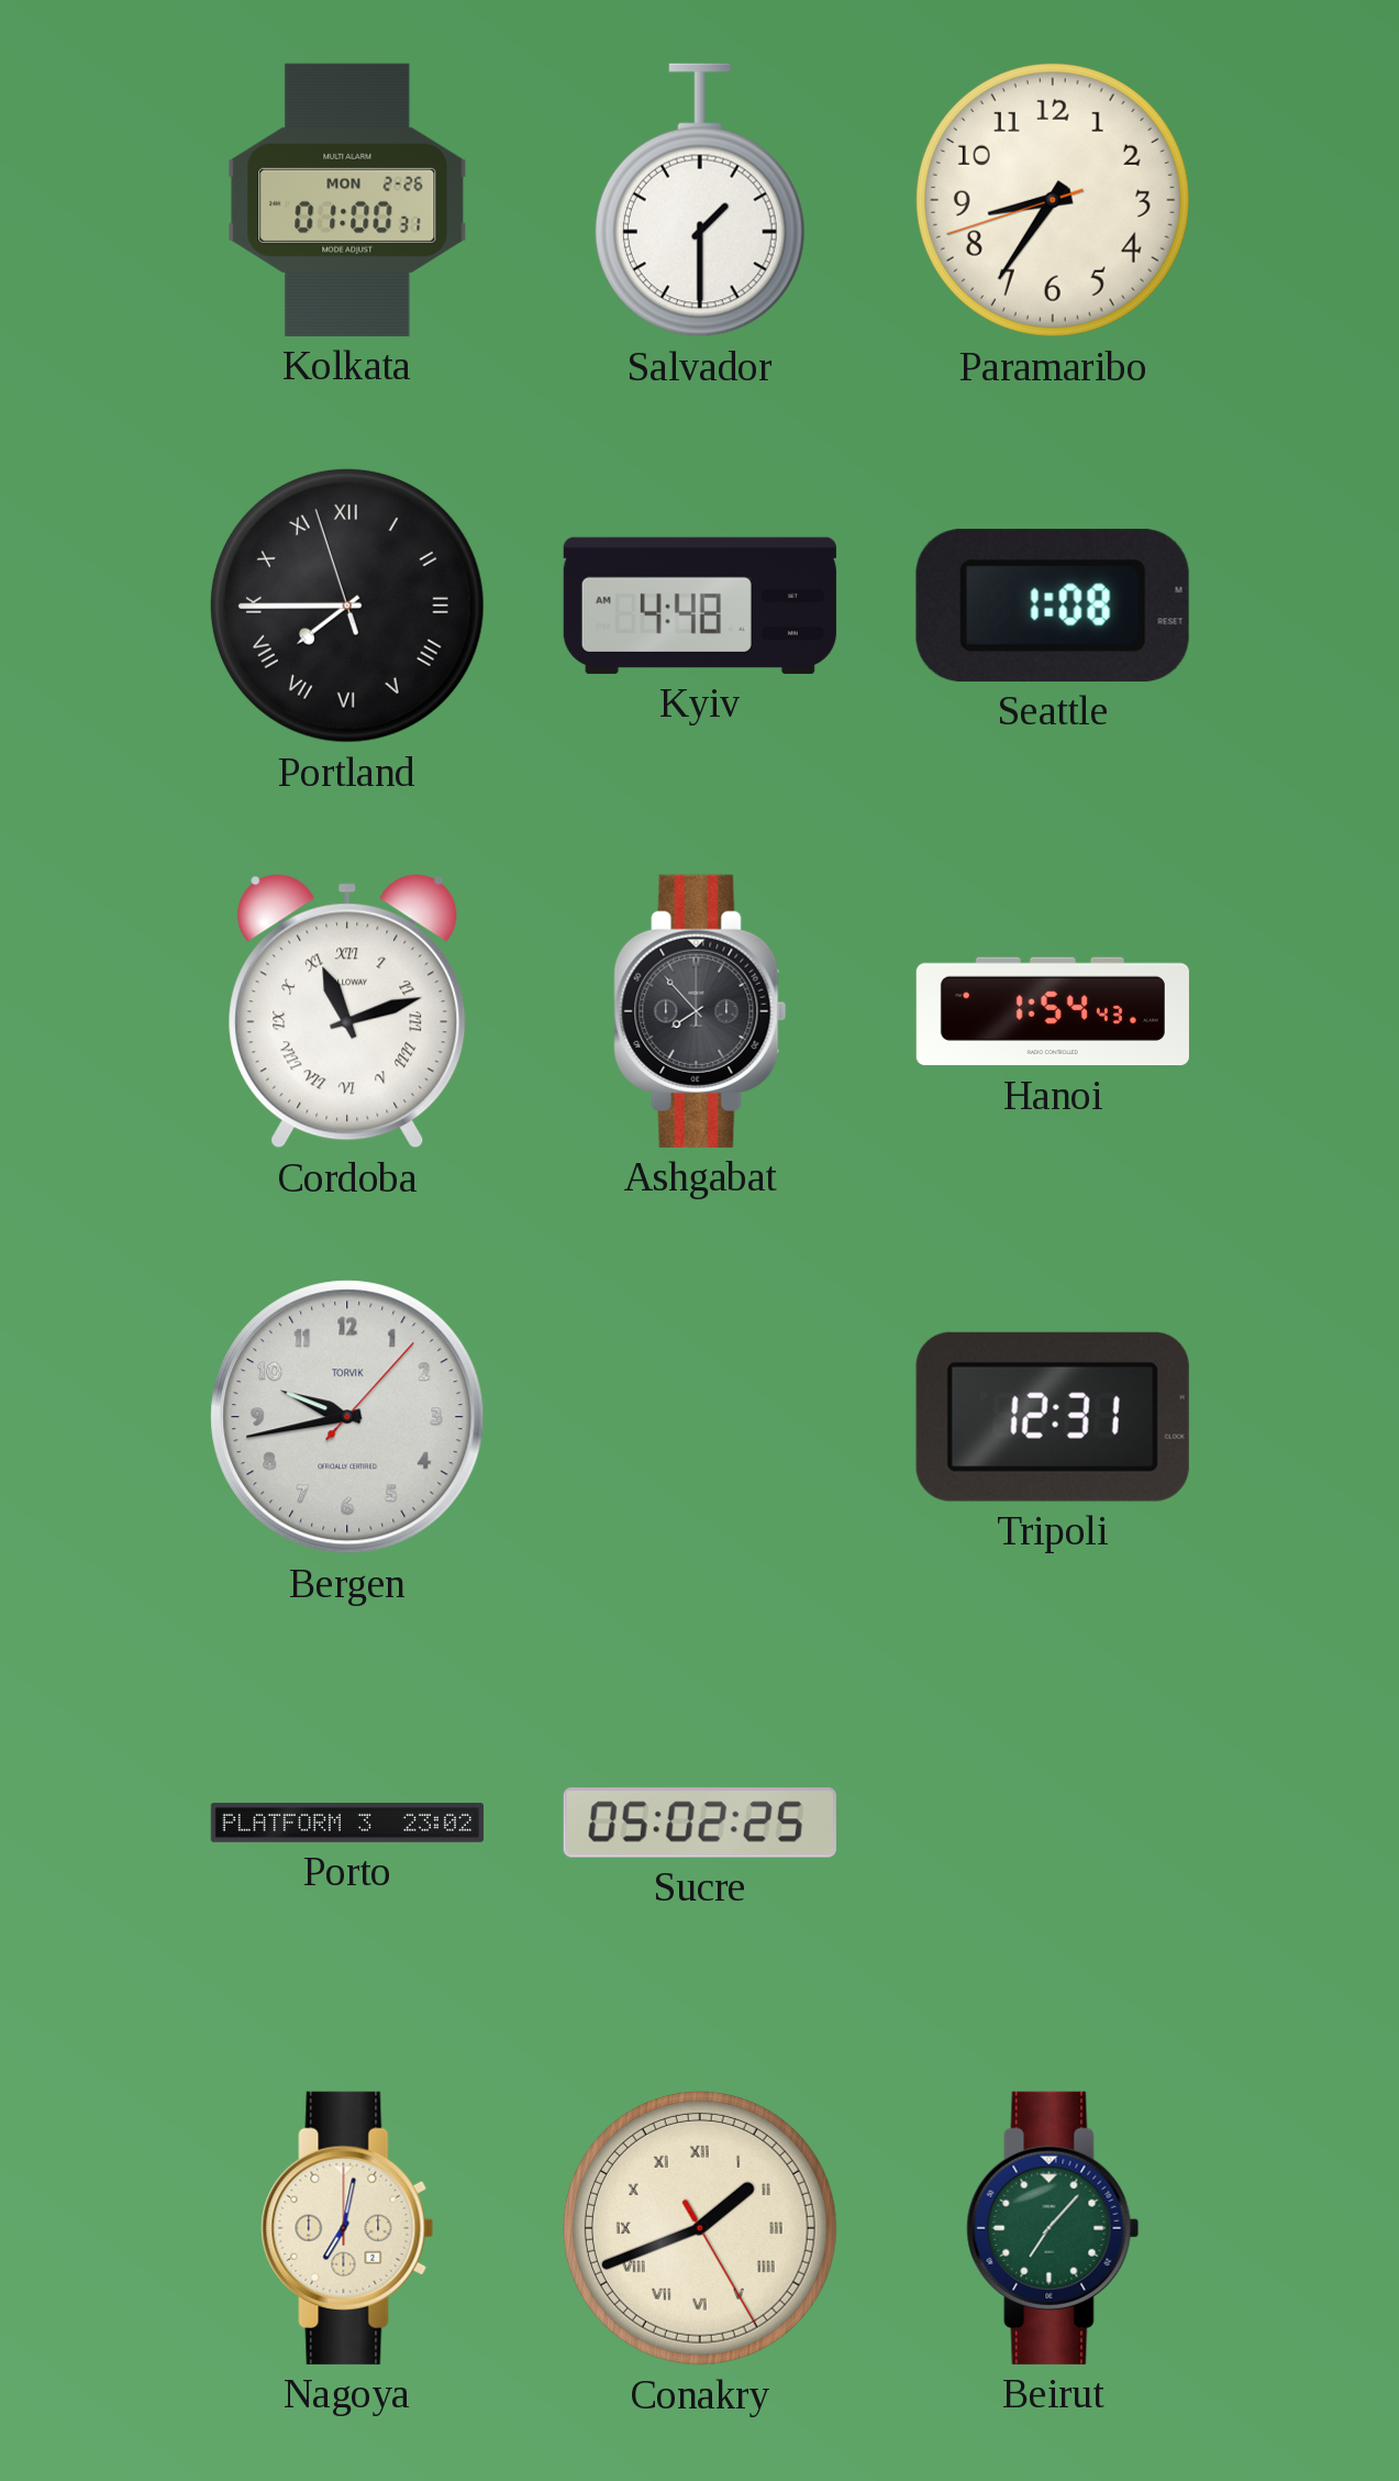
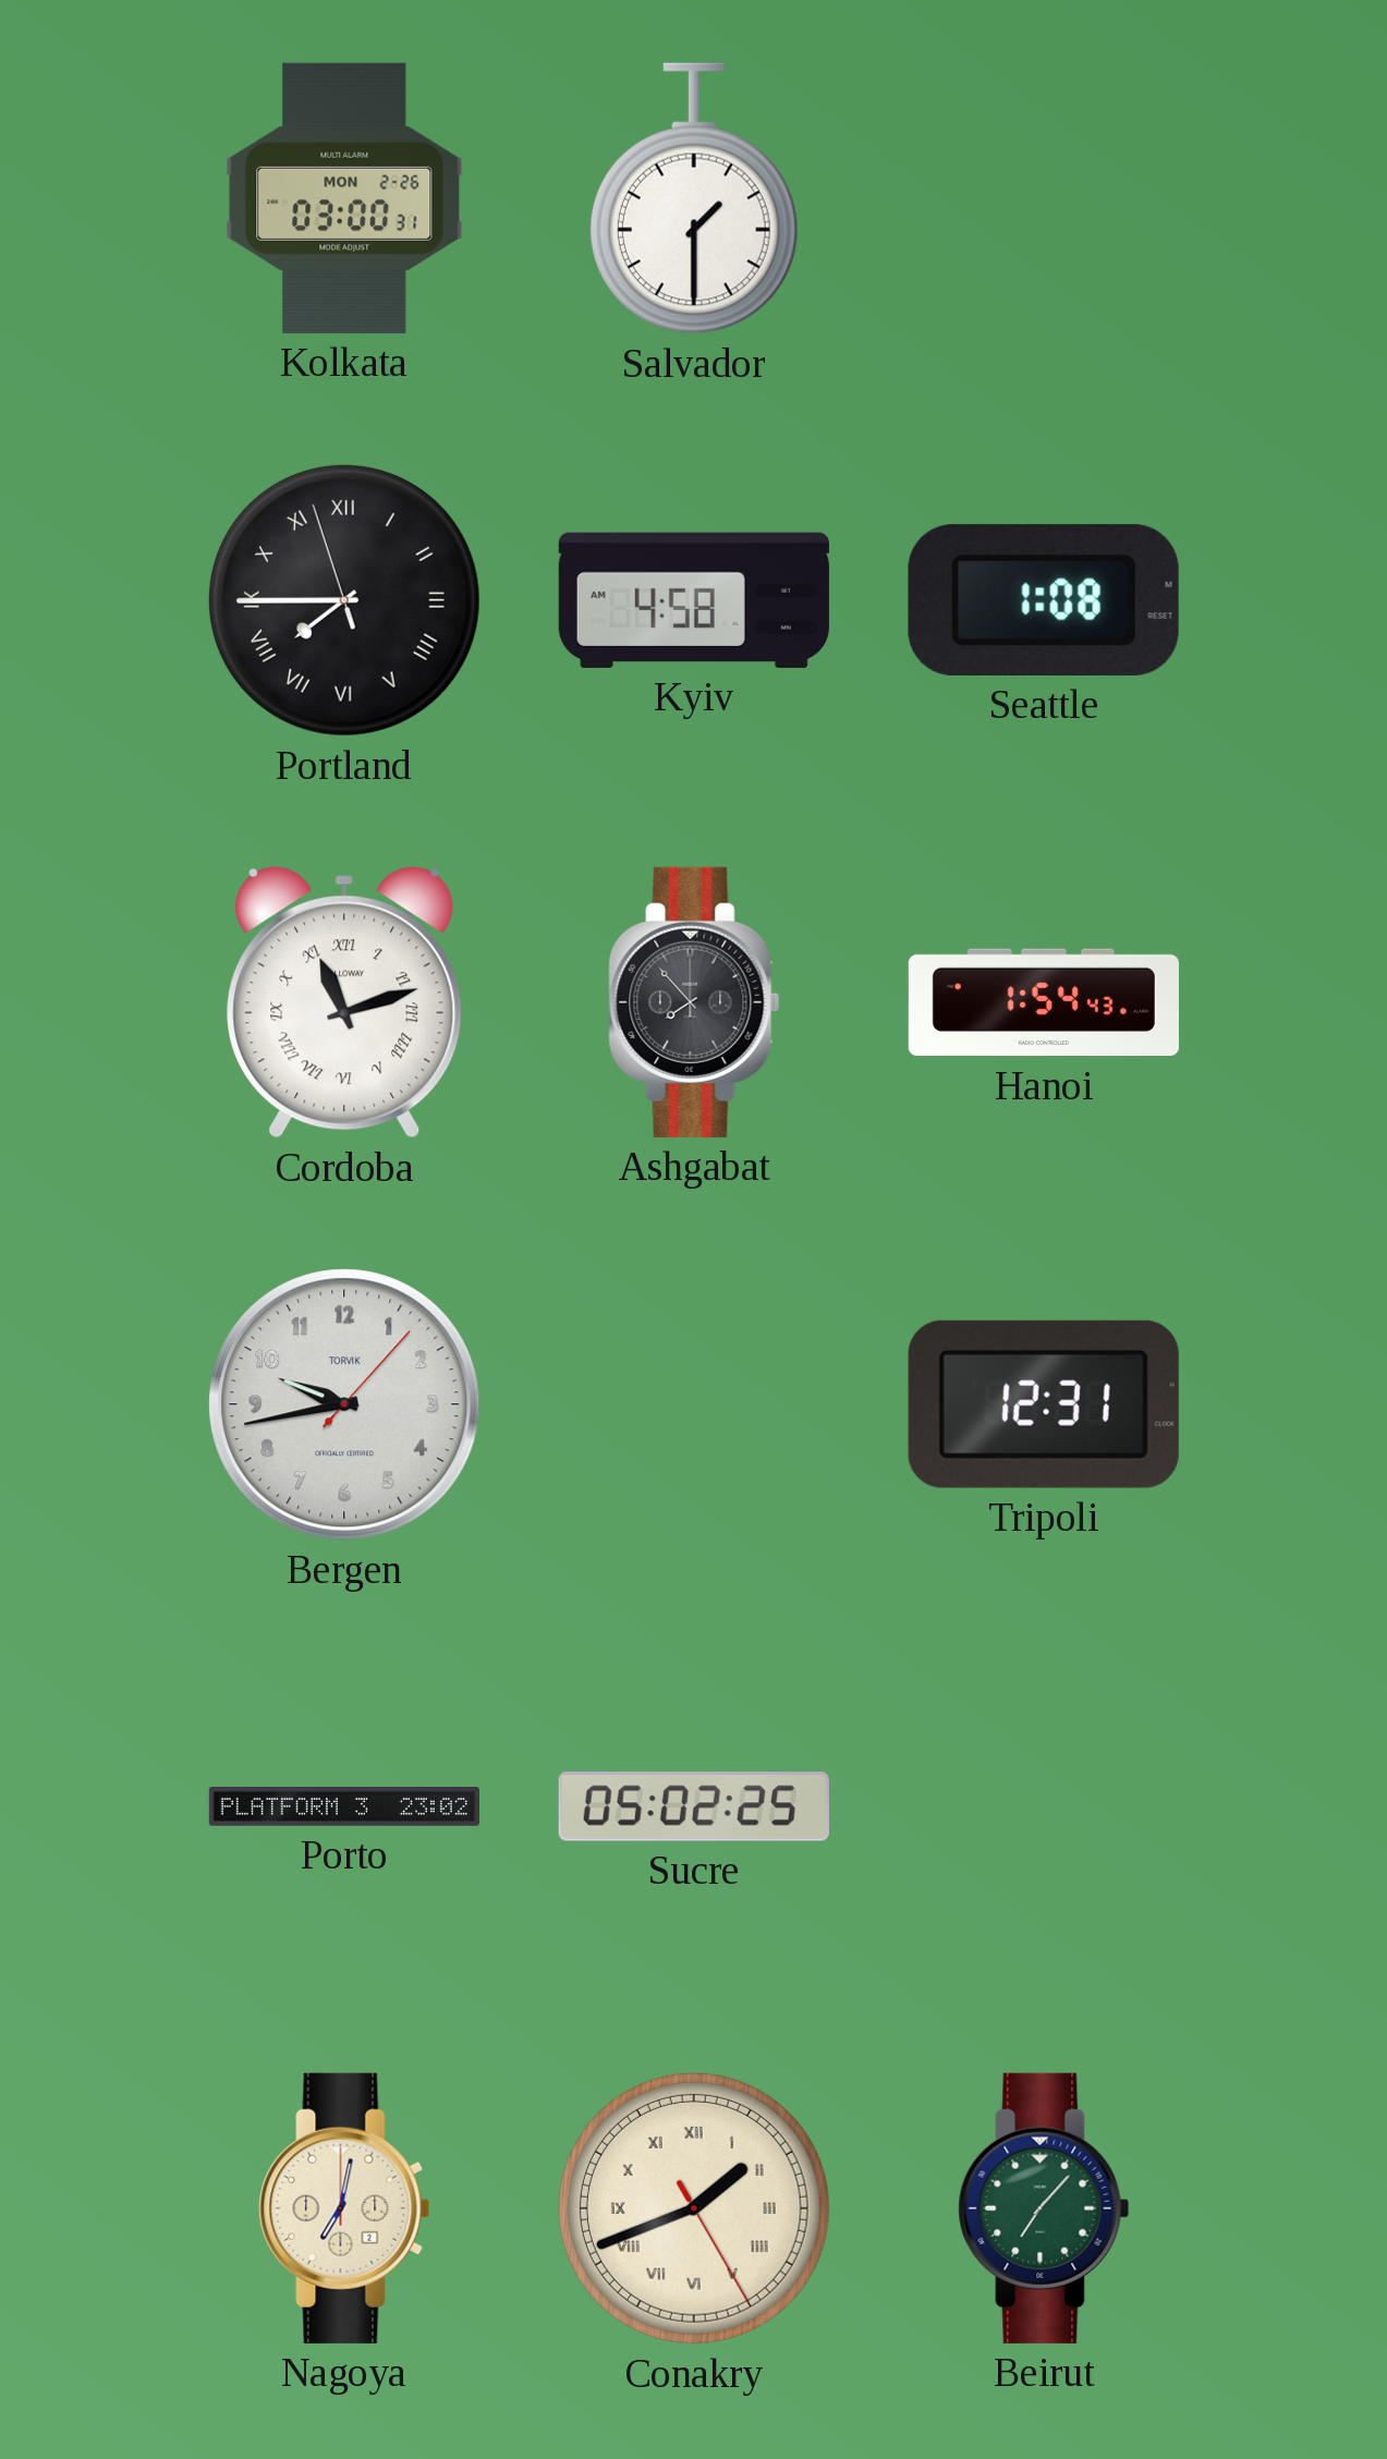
Kolkata: 01:00 -> 03:00
Paramaribo: 8:35 -> none
Kyiv: 4:48 -> 4:58
